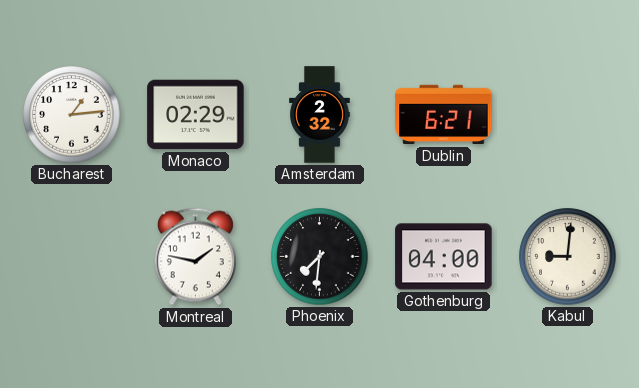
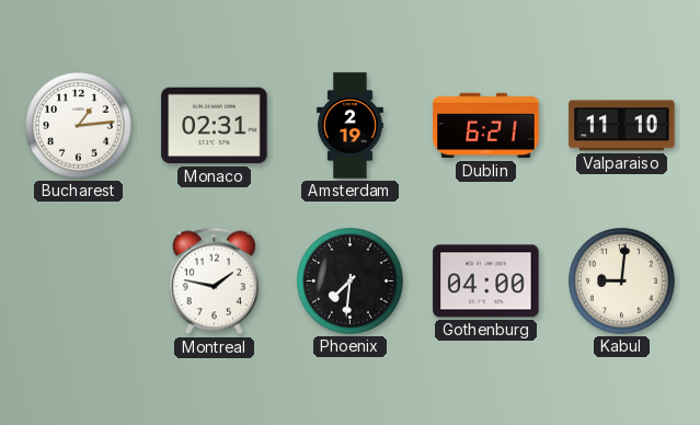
Monaco: 02:29 -> 02:31
Amsterdam: 2:32 -> 2:19
Valparaiso: none -> 11:10
